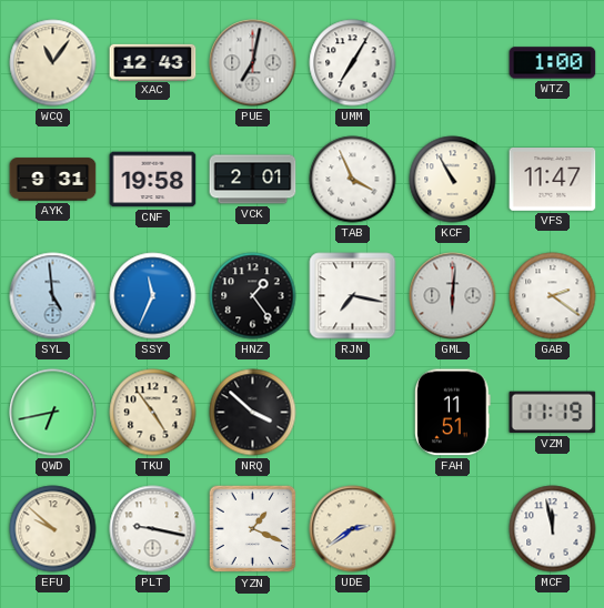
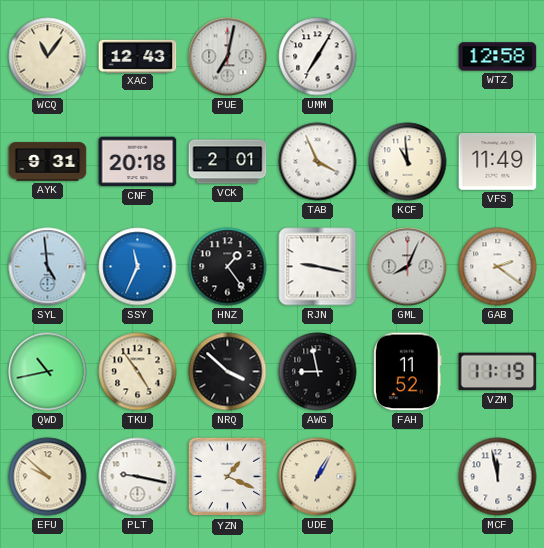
WTZ: 1:00 -> 12:58
CNF: 19:58 -> 20:18
KCF: 10:55 -> 10:59
VFS: 11:47 -> 11:49
RJN: 7:17 -> 9:17
GML: 6:01 -> 8:04
QWD: 6:43 -> 10:43
AWG: none -> 8:58
FAH: 11:51 -> 11:52
UDE: 2:39 -> 1:05
